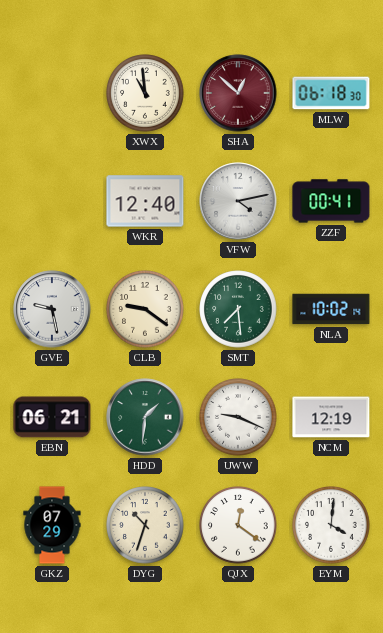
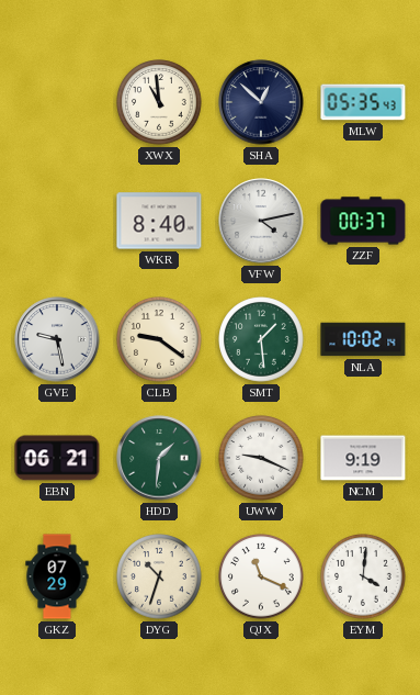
SHA dial: burgundy -> navy
MLW: 06:18 -> 05:35
WKR: 12:40 -> 8:40
ZZF: 00:41 -> 00:37
SMT: 7:29 -> 1:29
NCM: 12:19 -> 9:19
QJX: 12:21 -> 11:19
